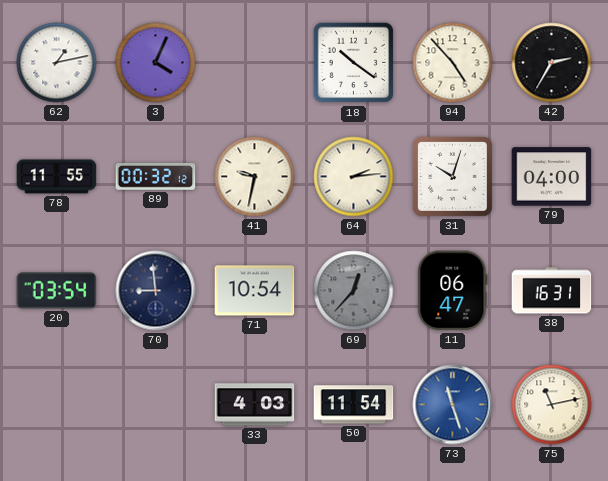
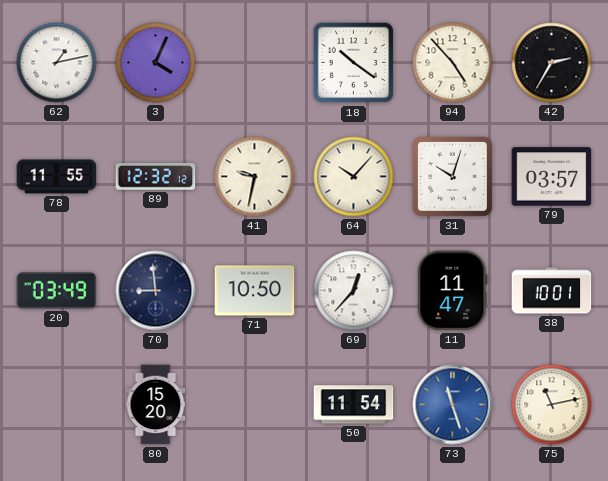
89: 00:32 -> 12:32
64: 2:14 -> 10:07
79: 04:00 -> 03:57
20: 03:54 -> 03:49
71: 10:54 -> 10:50
69 dial: grey -> white
11: 06:47 -> 11:47
38: 16:31 -> 10:01
80: none -> 15:20
33: 4:03 -> none
